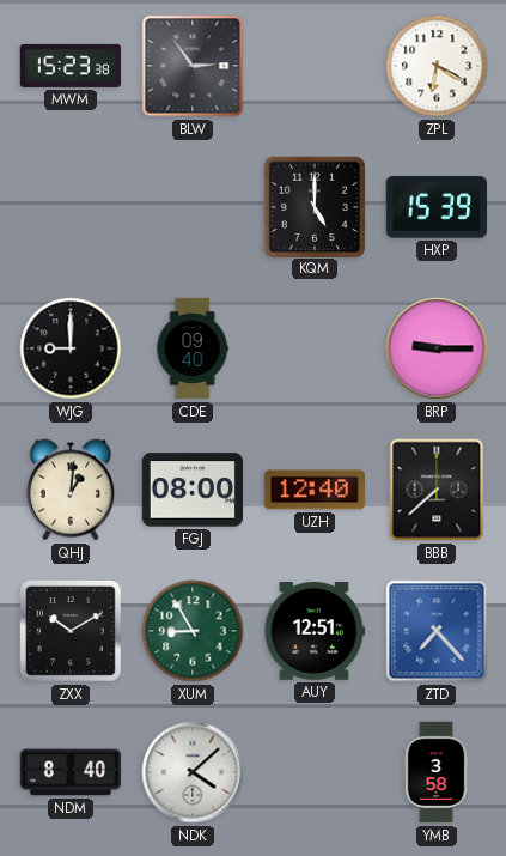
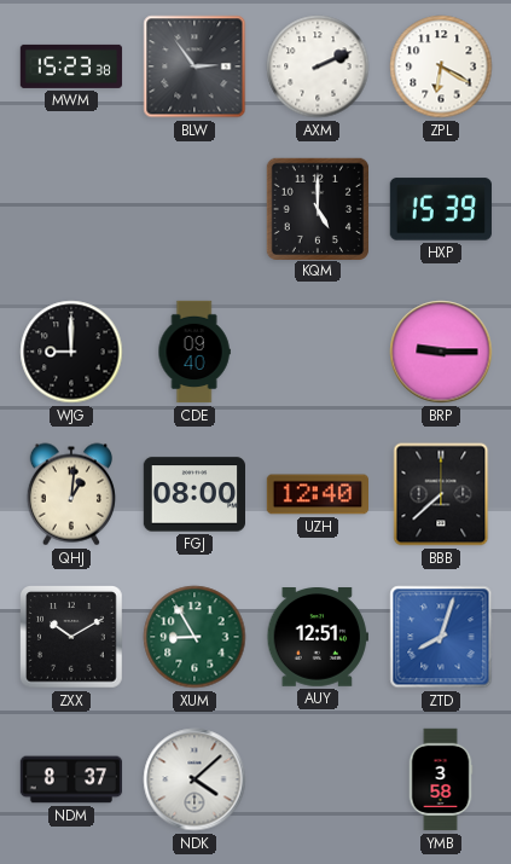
AXM: none -> 2:11
ZTD: 7:23 -> 8:03
NDM: 8:40 -> 8:37
